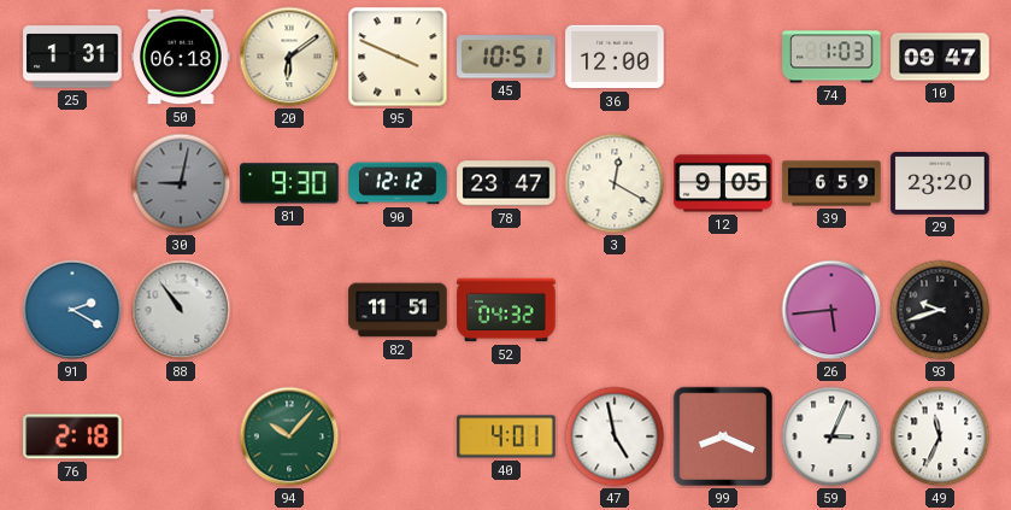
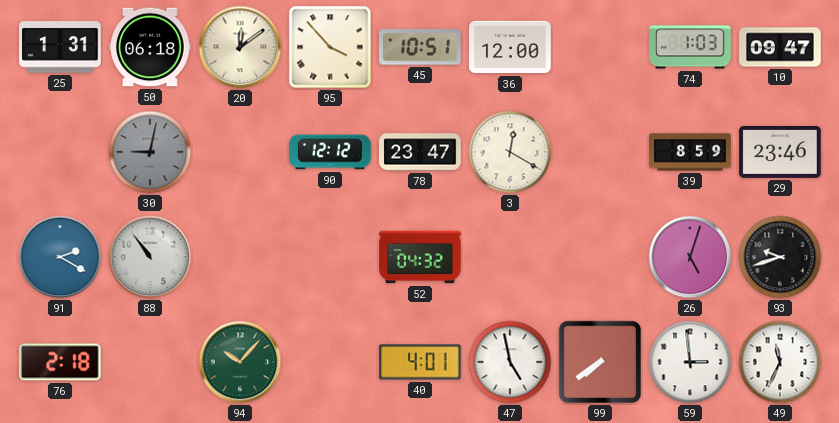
20: 6:09 -> 12:09
95: 3:49 -> 3:53
81: 9:30 -> none
12: 9:05 -> none
39: 6:59 -> 8:59
29: 23:20 -> 23:46
82: 11:51 -> none
26: 5:44 -> 5:03
99: 8:19 -> 7:39
59: 3:04 -> 2:59
